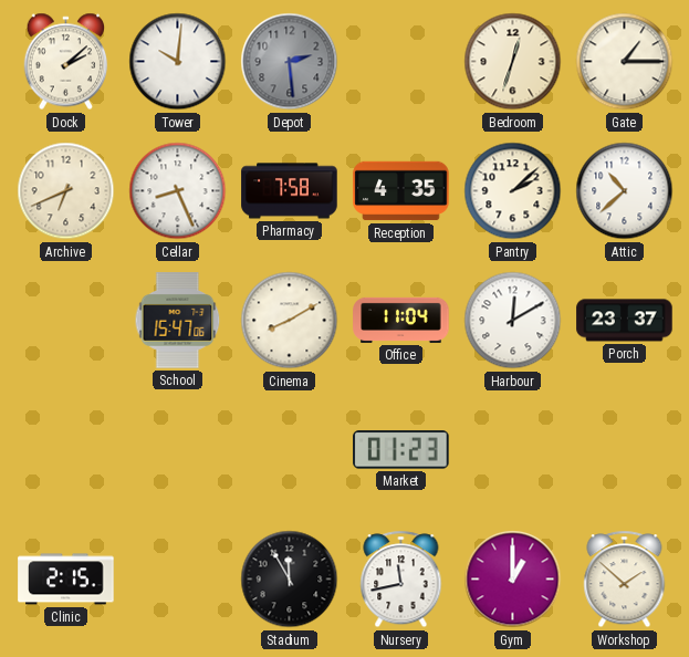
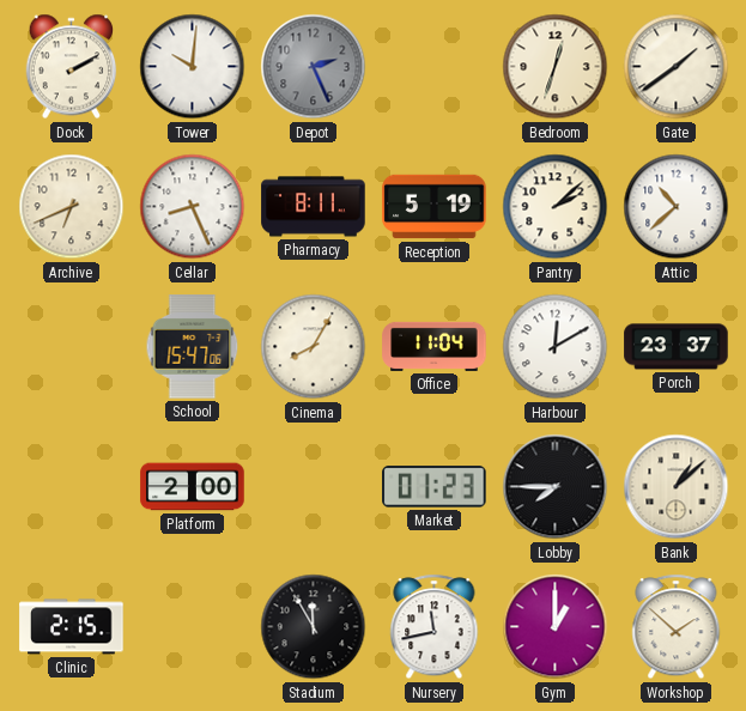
Dock: 2:08 -> 2:10
Depot: 2:29 -> 2:26
Gate: 1:15 -> 1:39
Pharmacy: 7:58 -> 8:11
Reception: 4:35 -> 5:19
Cinema: 8:10 -> 8:05
Platform: none -> 2:00
Lobby: none -> 7:45
Bank: none -> 1:08
